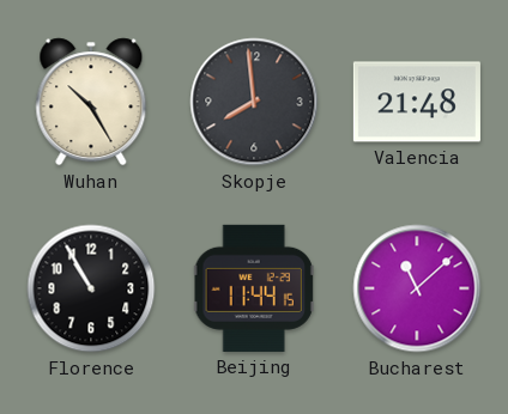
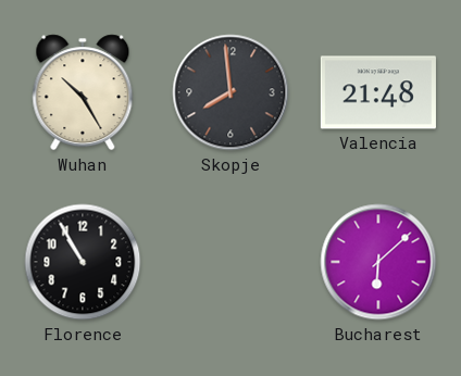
Beijing: 11:44 -> none
Bucharest: 11:08 -> 6:08
